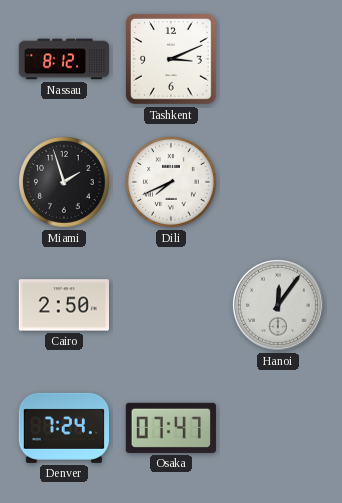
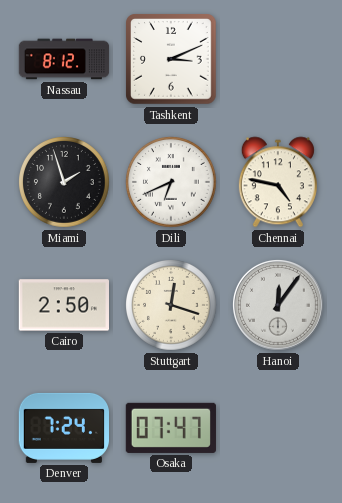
Dili: 7:41 -> 6:41
Chennai: none -> 4:47
Stuttgart: none -> 12:18
